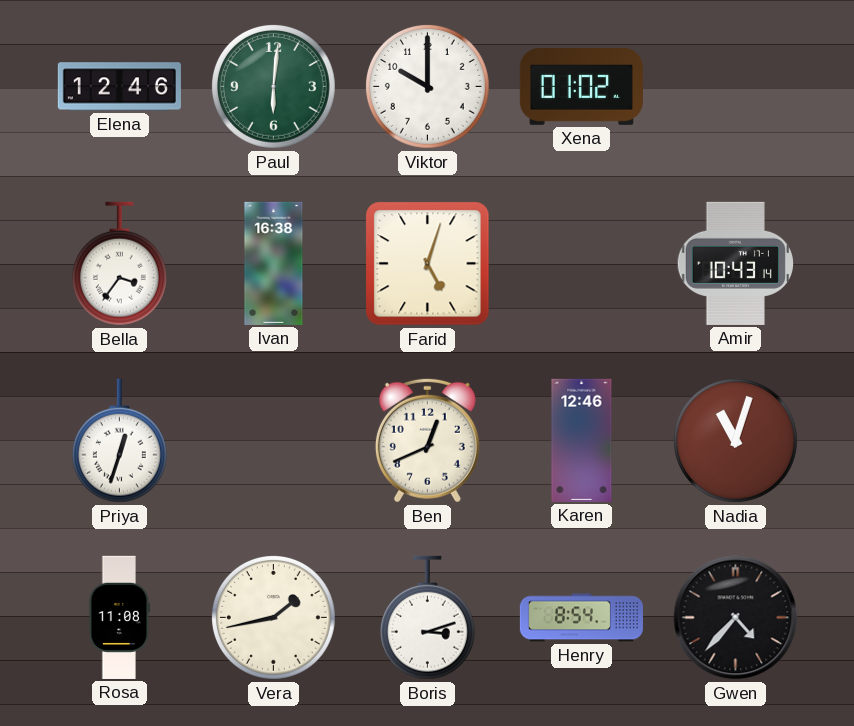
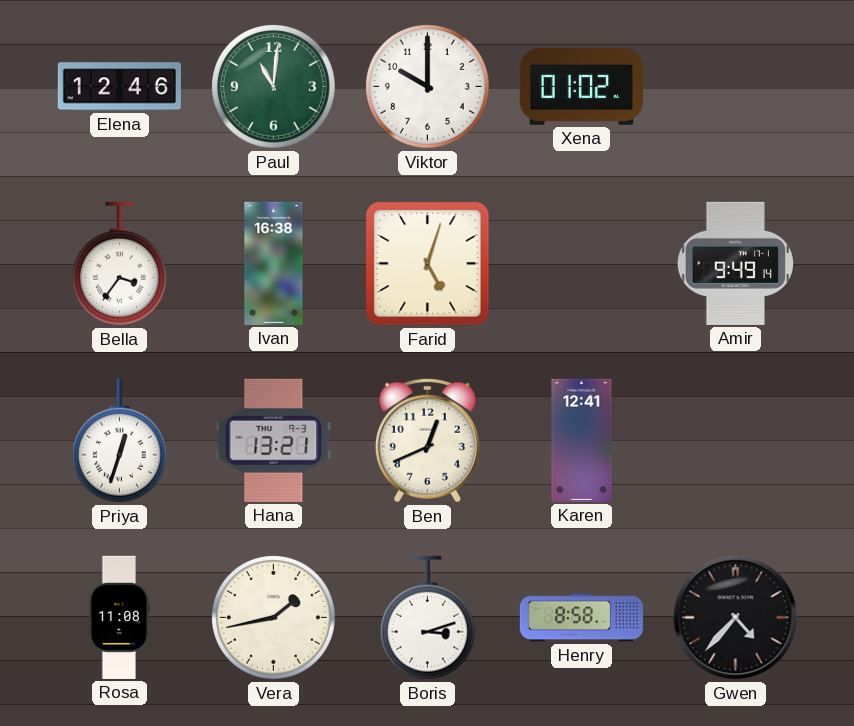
Paul: 6:01 -> 11:01
Amir: 10:43 -> 9:49
Hana: none -> 13:21
Karen: 12:46 -> 12:41
Nadia: 11:03 -> none
Henry: 8:54 -> 8:58
